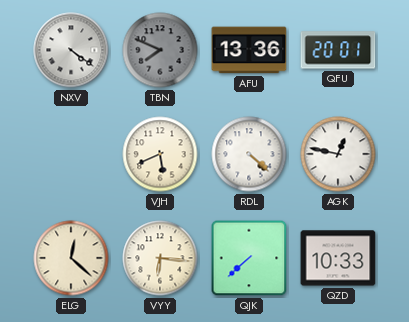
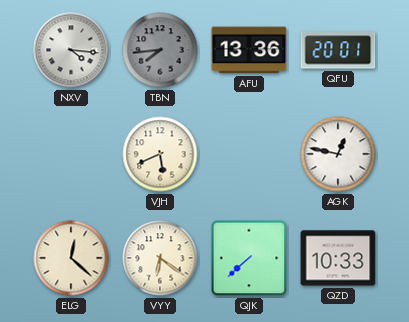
NXV: 4:21 -> 4:16
TBN: 7:49 -> 7:44
RDL: 4:22 -> none
VYY: 6:16 -> 6:21
